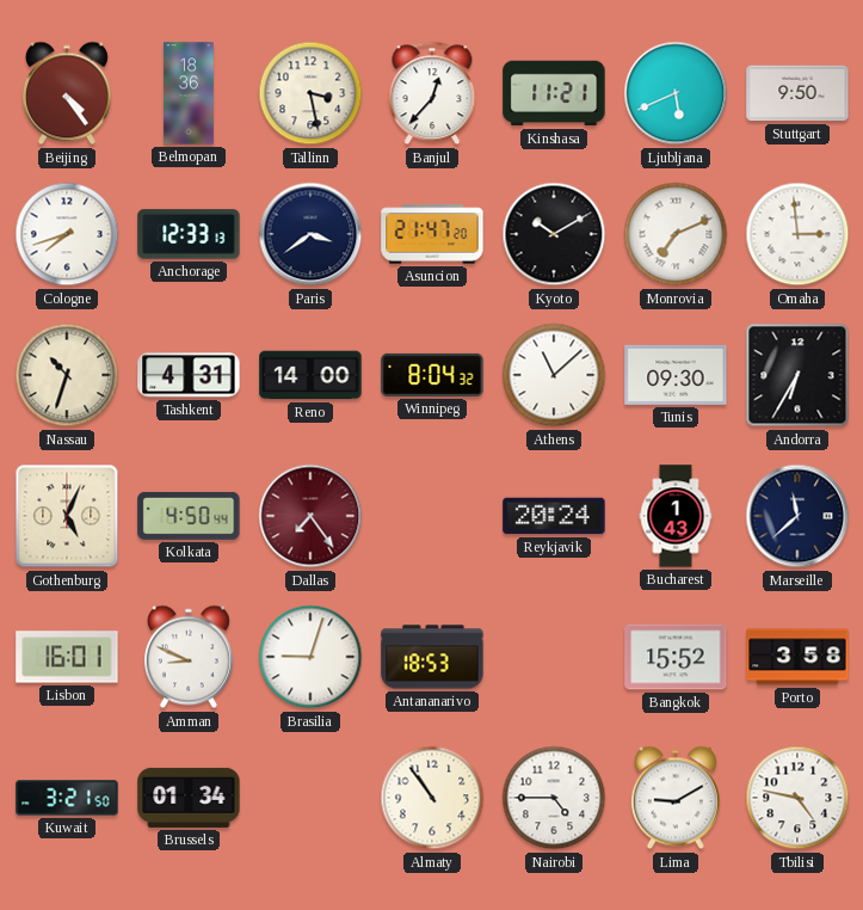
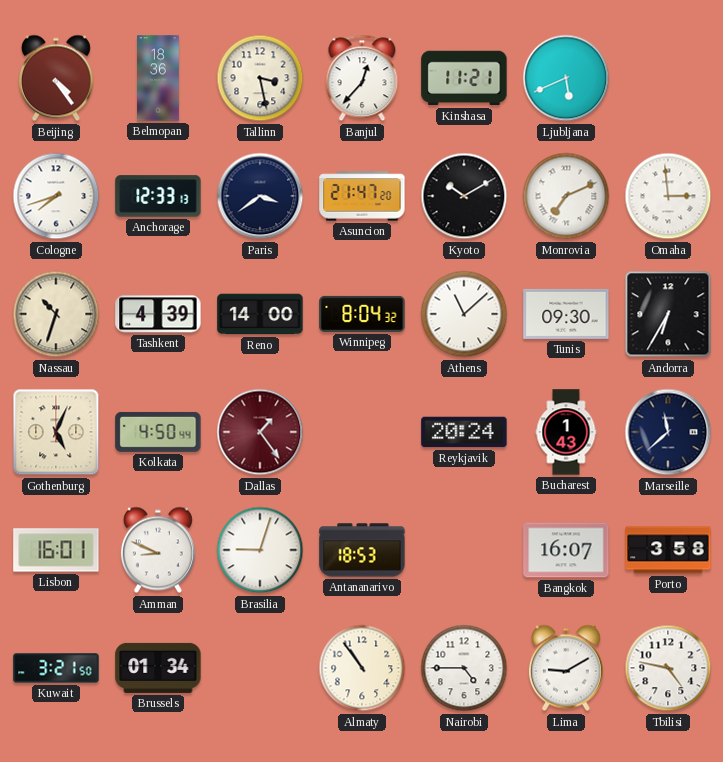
Stuttgart: 9:50 -> none
Tashkent: 4:31 -> 4:39
Dallas: 7:24 -> 1:24
Bangkok: 15:52 -> 16:07
